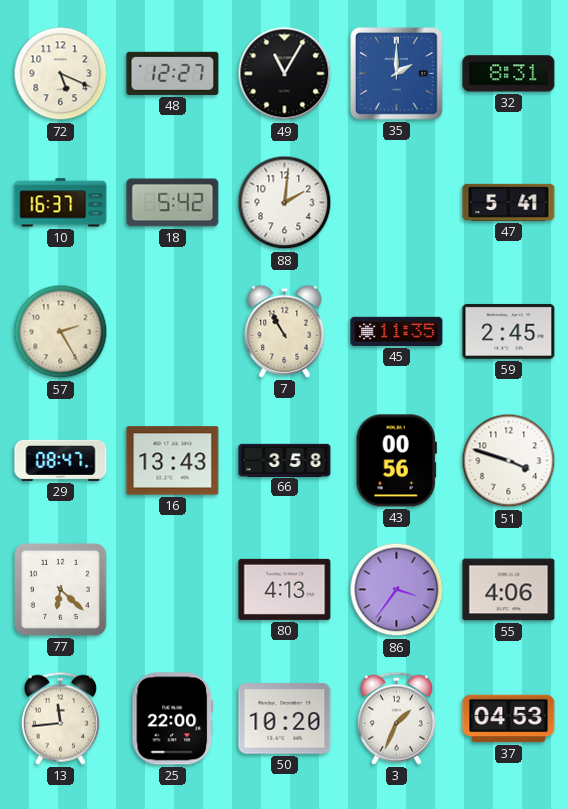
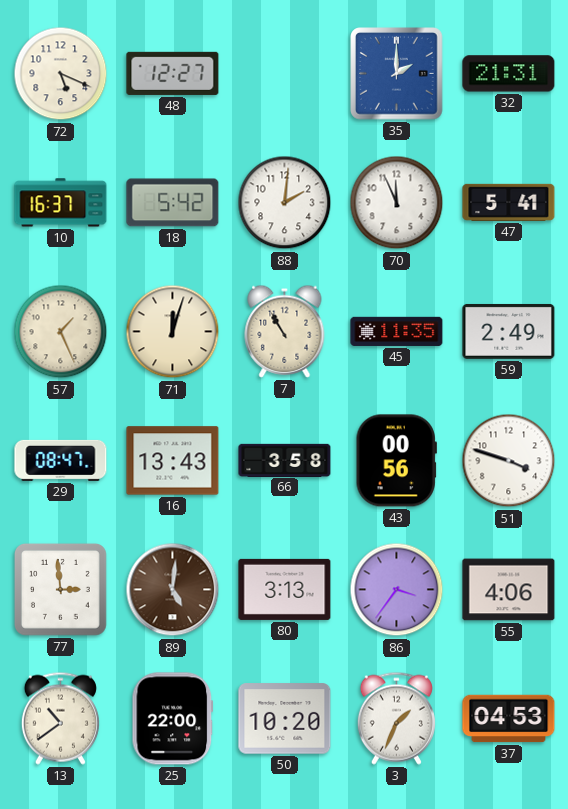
49: 11:05 -> none
32: 8:31 -> 21:31
70: none -> 11:56
57: 2:25 -> 1:26
71: none -> 12:03
59: 2:45 -> 2:49
77: 6:22 -> 2:59
89: none -> 5:01
80: 4:13 -> 3:13
13: 11:44 -> 10:39
